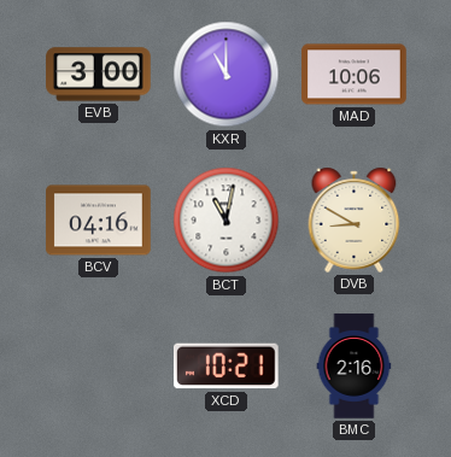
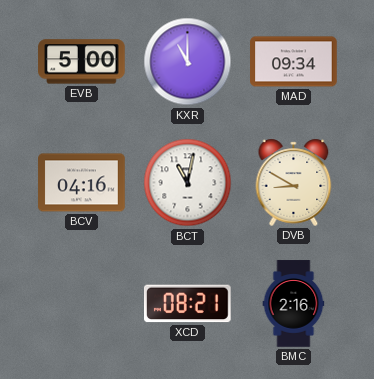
EVB: 3:00 -> 5:00
MAD: 10:06 -> 09:34
XCD: 10:21 -> 08:21
